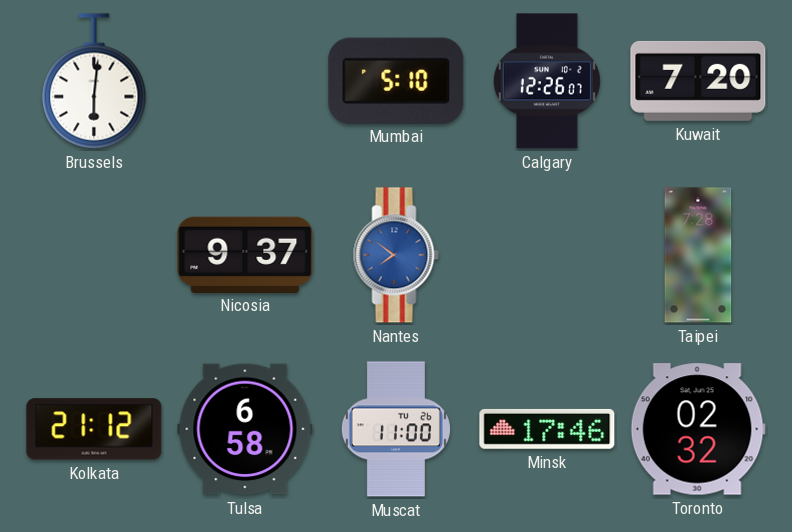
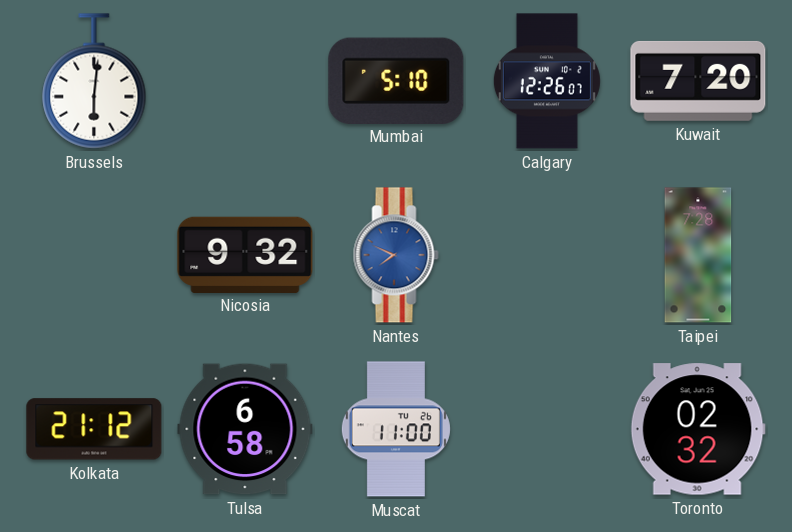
Nicosia: 9:37 -> 9:32
Nantes: 7:51 -> 7:49
Minsk: 17:46 -> none
